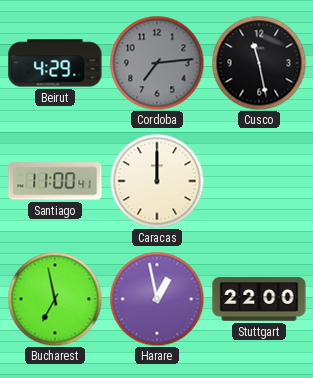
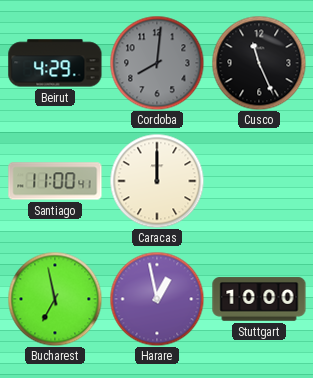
Cordoba: 7:14 -> 8:01
Cusco: 11:28 -> 11:26
Stuttgart: 22:00 -> 10:00
